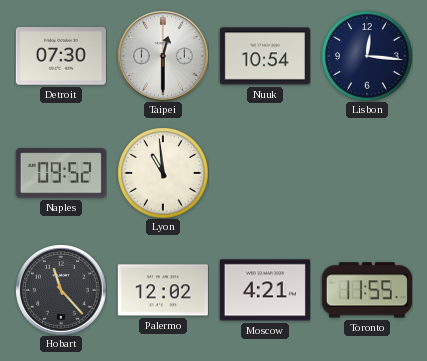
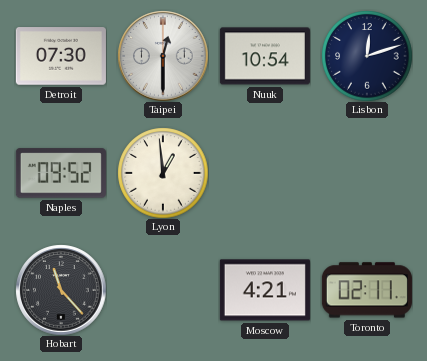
Lisbon: 12:16 -> 12:12
Lyon: 10:59 -> 12:59
Palermo: 12:02 -> none
Toronto: 11:55 -> 02:11
